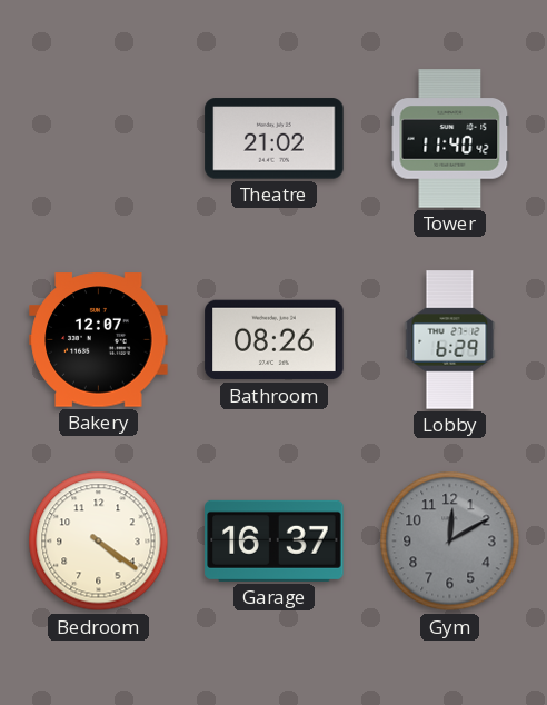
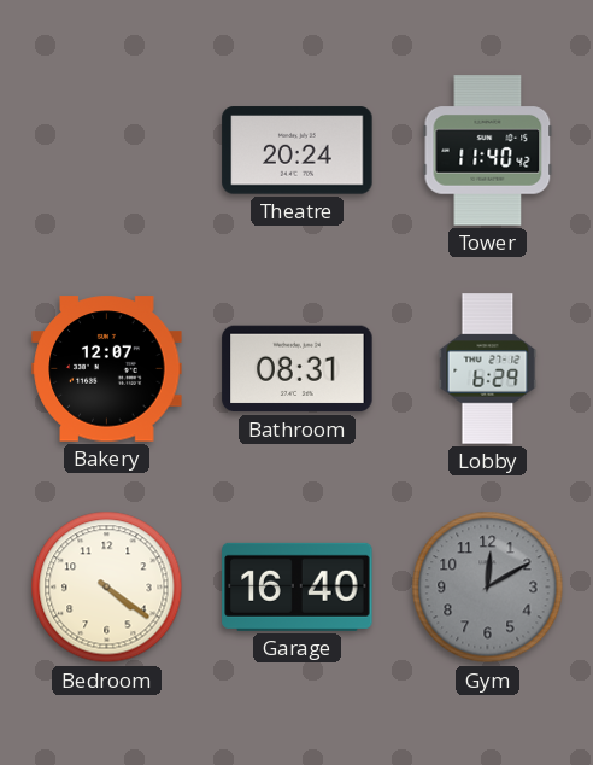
Theatre: 21:02 -> 20:24
Bathroom: 08:26 -> 08:31
Garage: 16:37 -> 16:40
